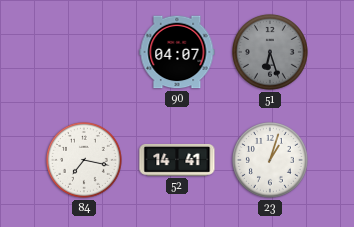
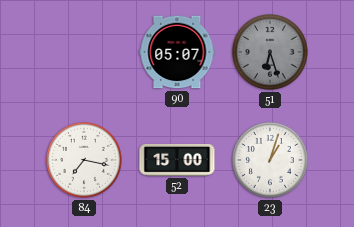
90: 04:07 -> 05:07
52: 14:41 -> 15:00
